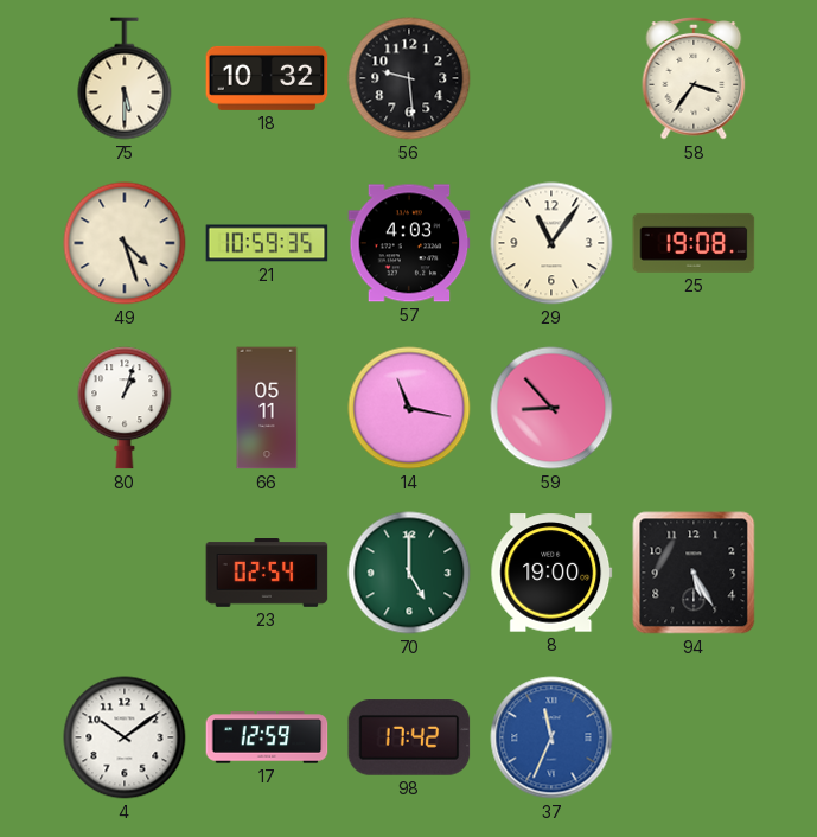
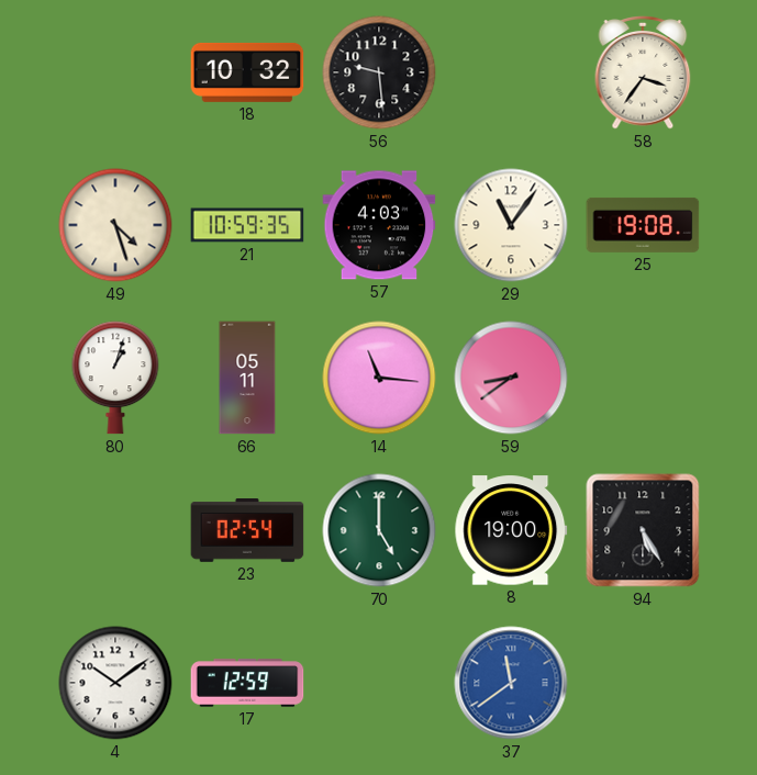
75: 5:30 -> none
14: 11:17 -> 11:16
59: 8:53 -> 8:39
98: 17:42 -> none
37: 11:34 -> 11:39
